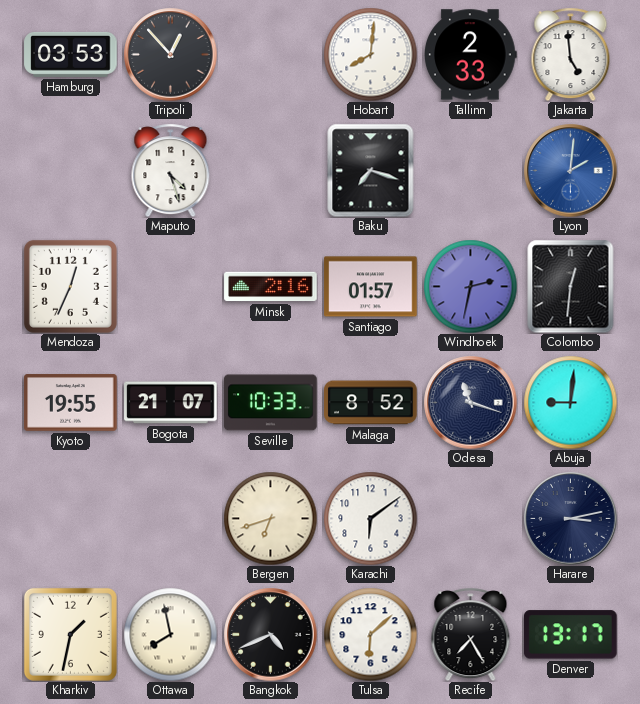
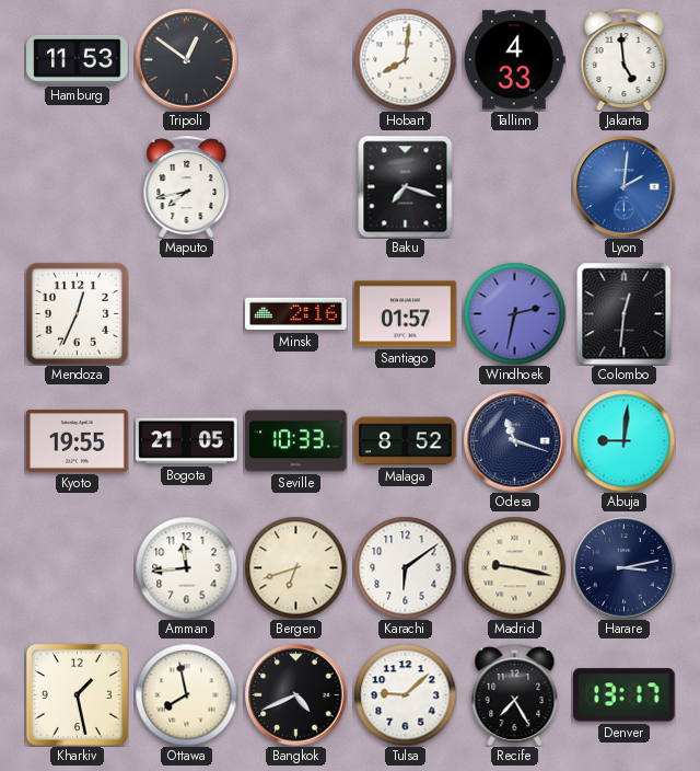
Hamburg: 03:53 -> 11:53
Tripoli: 12:53 -> 12:51
Tallinn: 2:33 -> 4:33
Maputo: 4:27 -> 7:43
Bogota: 21:07 -> 21:05
Amman: none -> 11:44
Madrid: none -> 9:17
Kharkiv: 1:32 -> 1:28
Tulsa: 6:08 -> 9:08
